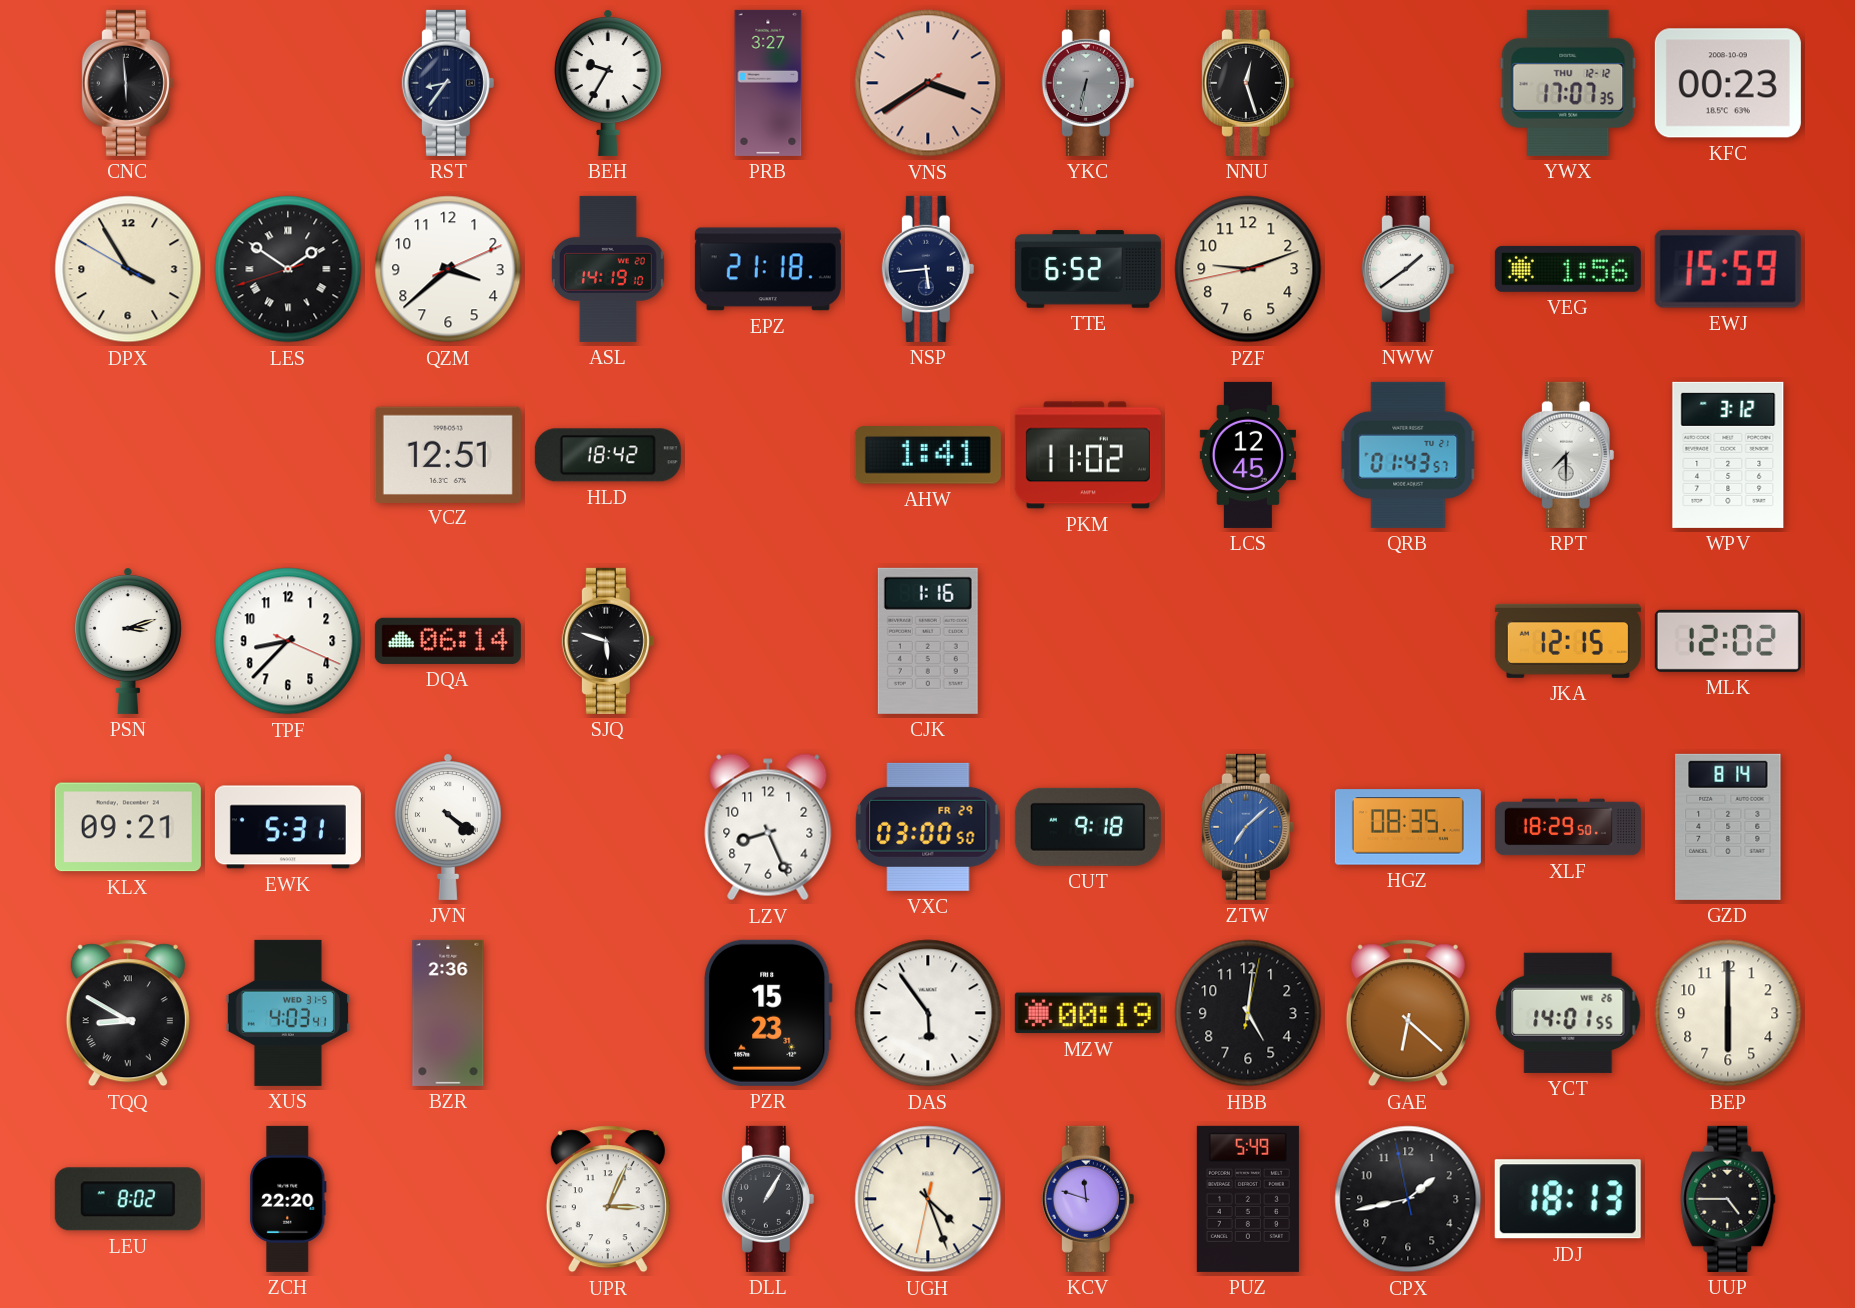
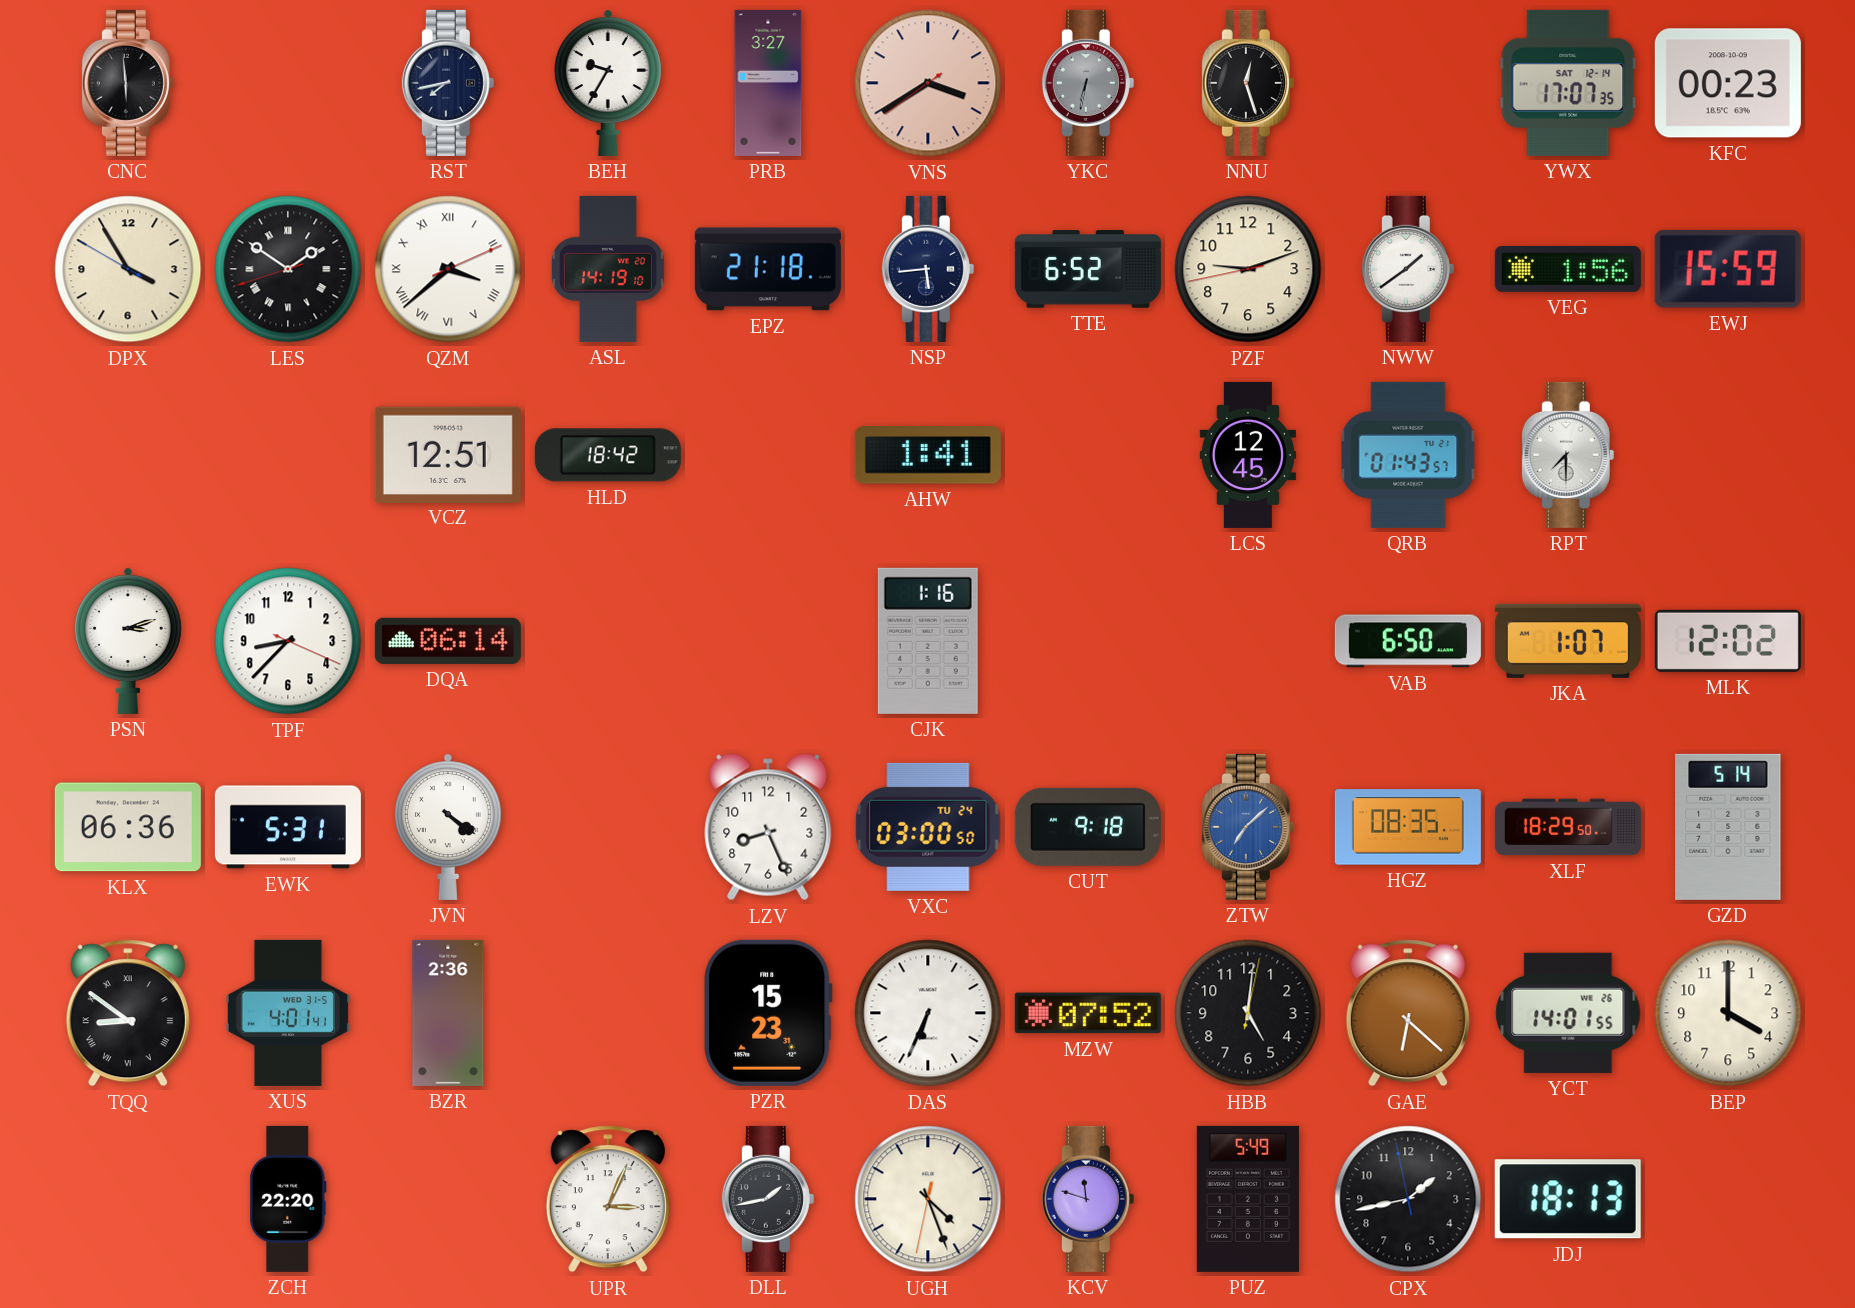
RST: 8:36 -> 7:43
YWX date: THU 12-12 -> SAT 12-14
QZM numerals: Arabic -> Roman
PKM: 11:02 -> none
WPV: 3:12 -> none
SJQ: 5:48 -> none
VAB: none -> 6:50
JKA: 12:15 -> 1:07
KLX: 09:21 -> 06:36
VXC date: FR 29 -> TU 24
GZD: 8:14 -> 5:14
TQQ: 8:50 -> 8:51
XUS: 4:03 -> 4:01
DAS: 5:54 -> 6:34
MZW: 00:19 -> 07:52
BEP: 6:00 -> 4:00
LEU: 8:02 -> none
DLL: 1:05 -> 1:43
UUP: 4:45 -> none
